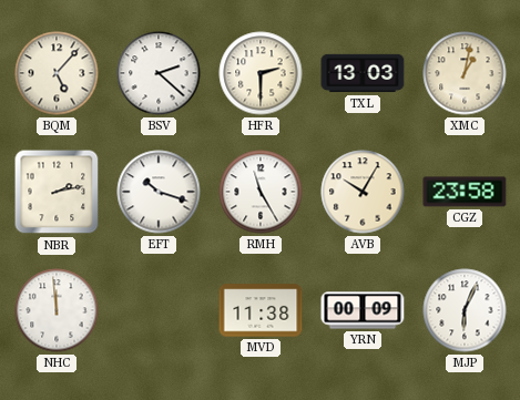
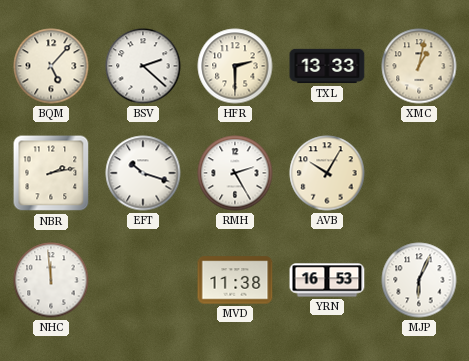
TXL: 13:03 -> 13:33
RMH: 11:25 -> 2:25
CGZ: 23:58 -> none
YRN: 00:09 -> 16:53
